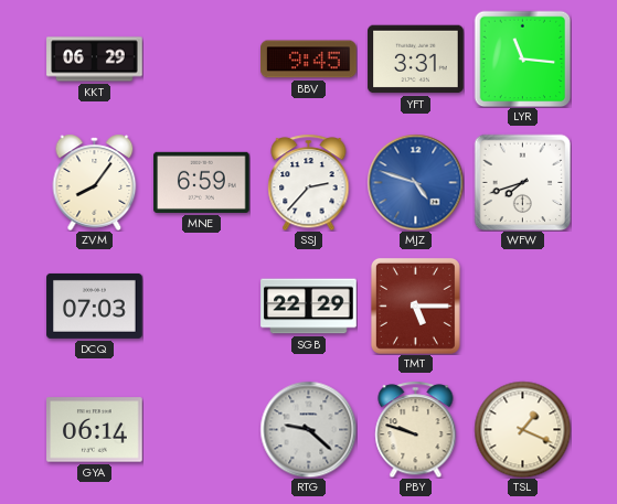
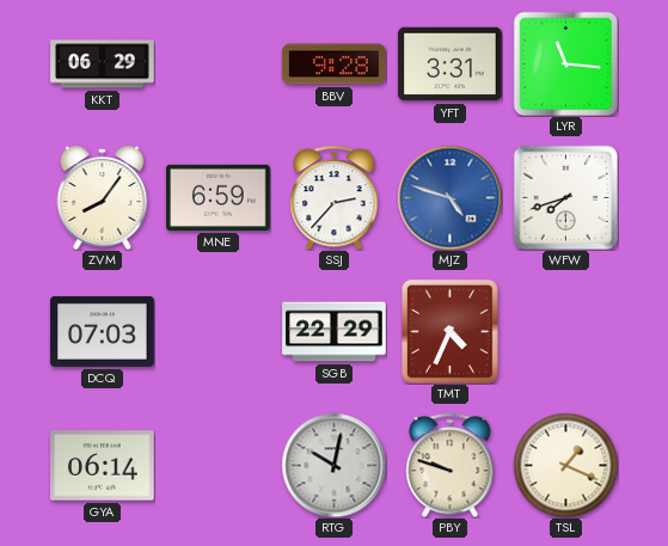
BBV: 9:45 -> 9:28
TMT: 5:15 -> 4:34
RTG: 9:22 -> 10:02
